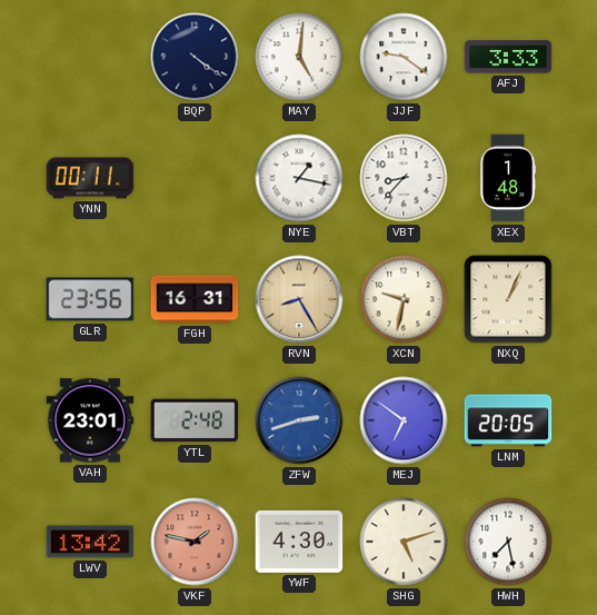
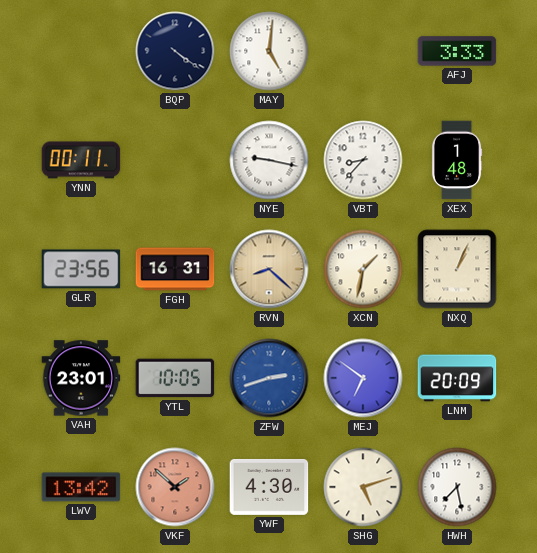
JJF: 9:21 -> none
NYE: 1:17 -> 9:17
RVN: 8:25 -> 8:22
XCN: 9:32 -> 1:32
YTL: 2:48 -> 10:05
LNM: 20:05 -> 20:09
VKF: 1:47 -> 1:52
